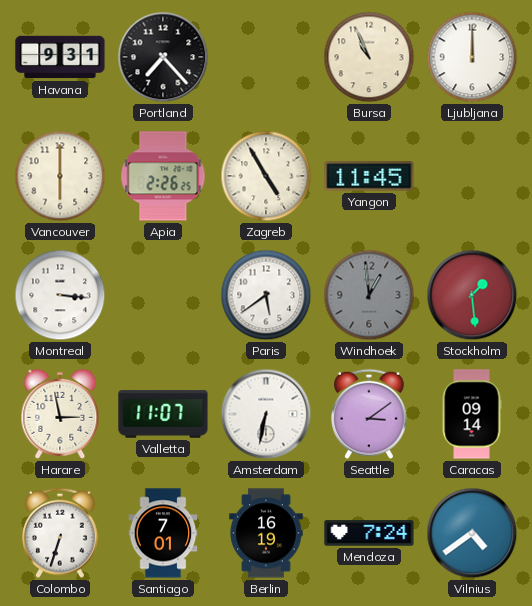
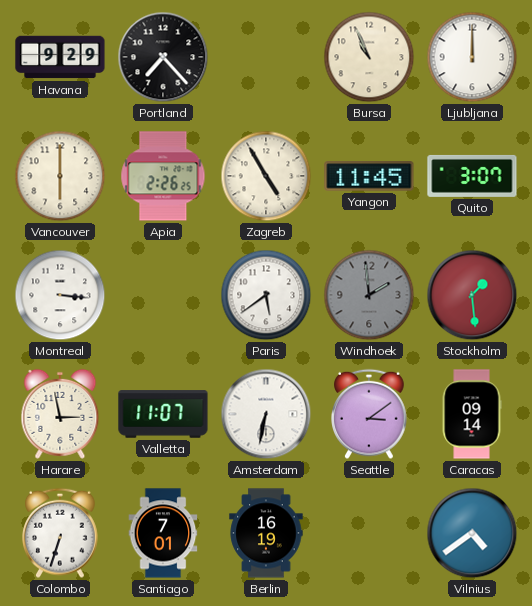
Havana: 9:31 -> 9:29
Quito: none -> 3:07
Windhoek: 12:59 -> 1:59
Mendoza: 7:24 -> none
